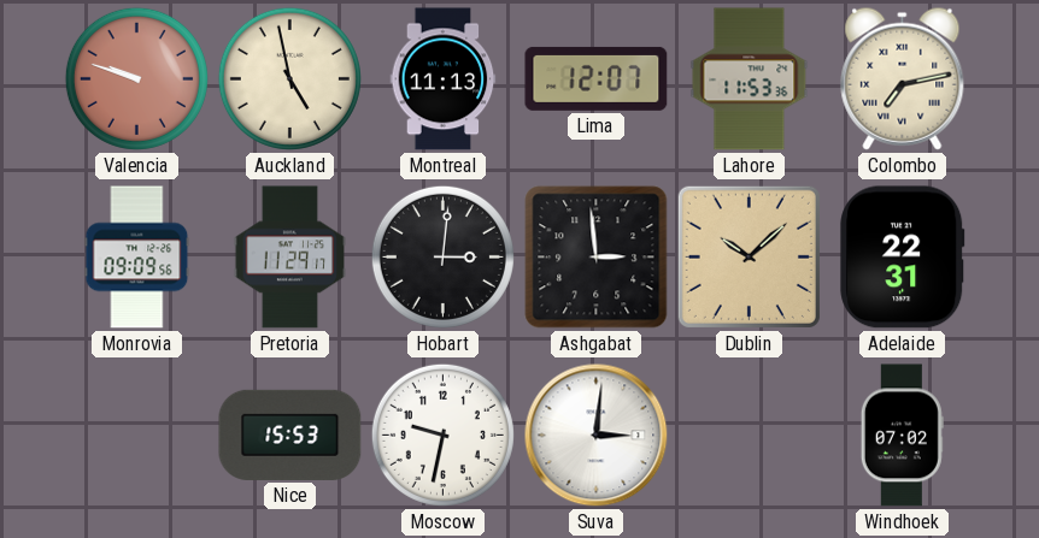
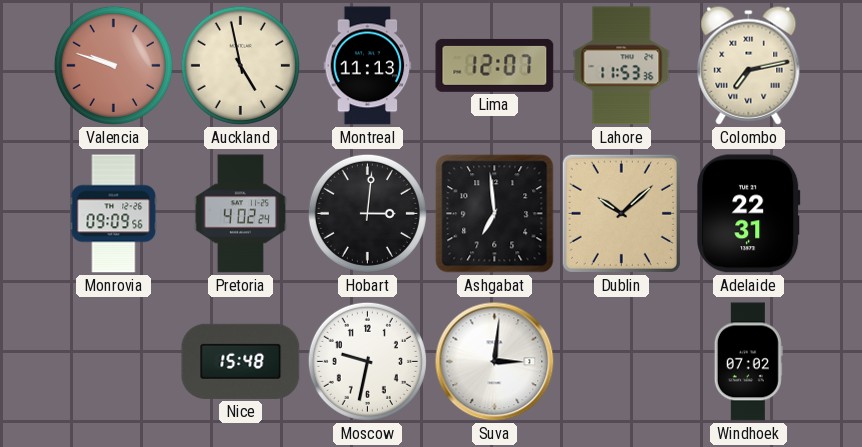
Pretoria: 11:29 -> 4:02
Ashgabat: 2:59 -> 6:59
Nice: 15:53 -> 15:48
